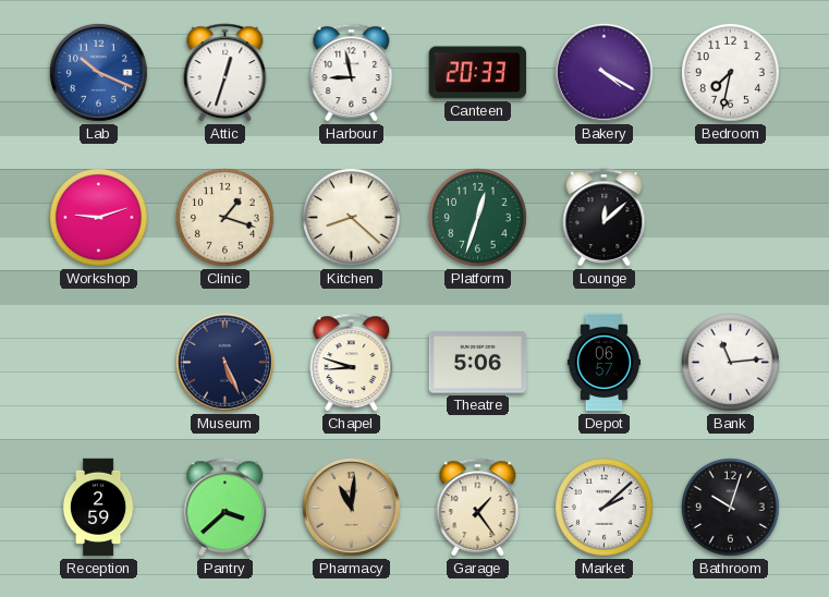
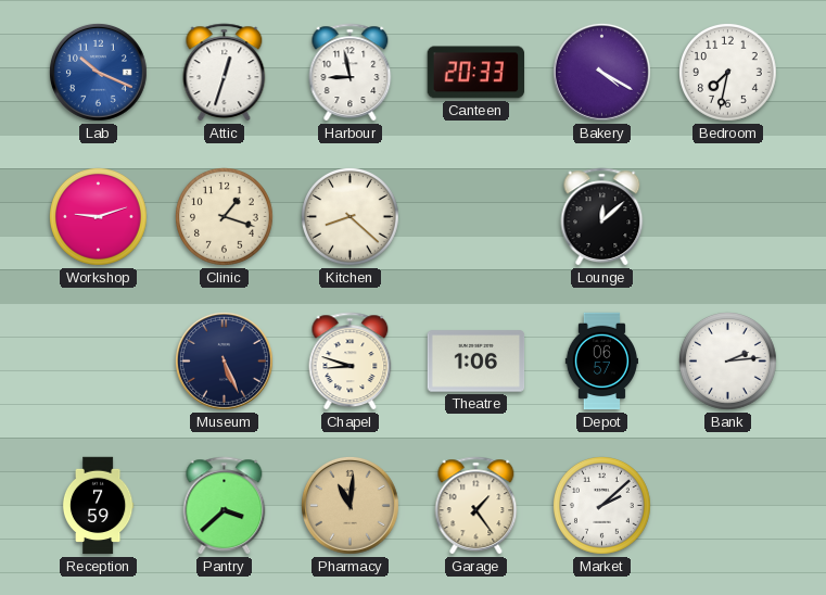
Platform: 12:33 -> none
Theatre: 5:06 -> 1:06
Bank: 11:14 -> 2:14
Reception: 2:59 -> 7:59
Bathroom: 10:03 -> none
